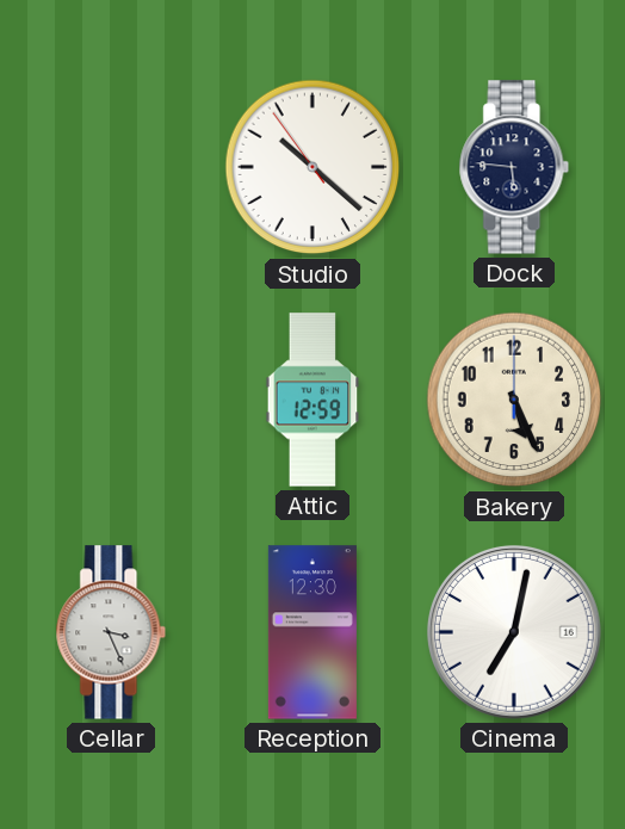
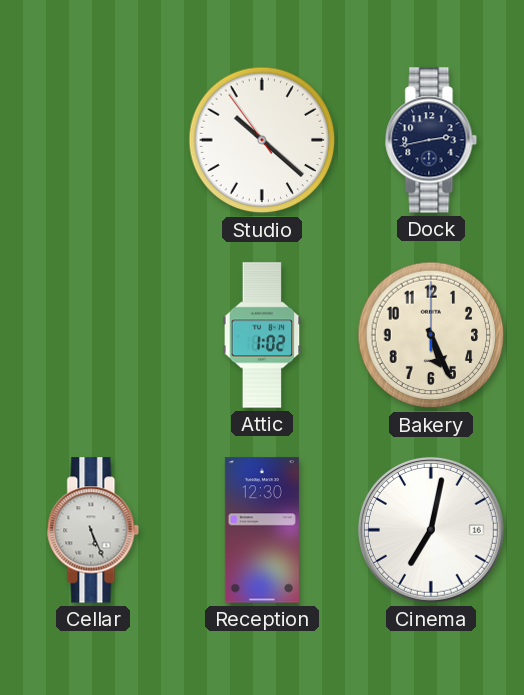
Dock: 5:46 -> 2:43
Attic: 12:59 -> 1:02
Cellar: 3:26 -> 5:26
